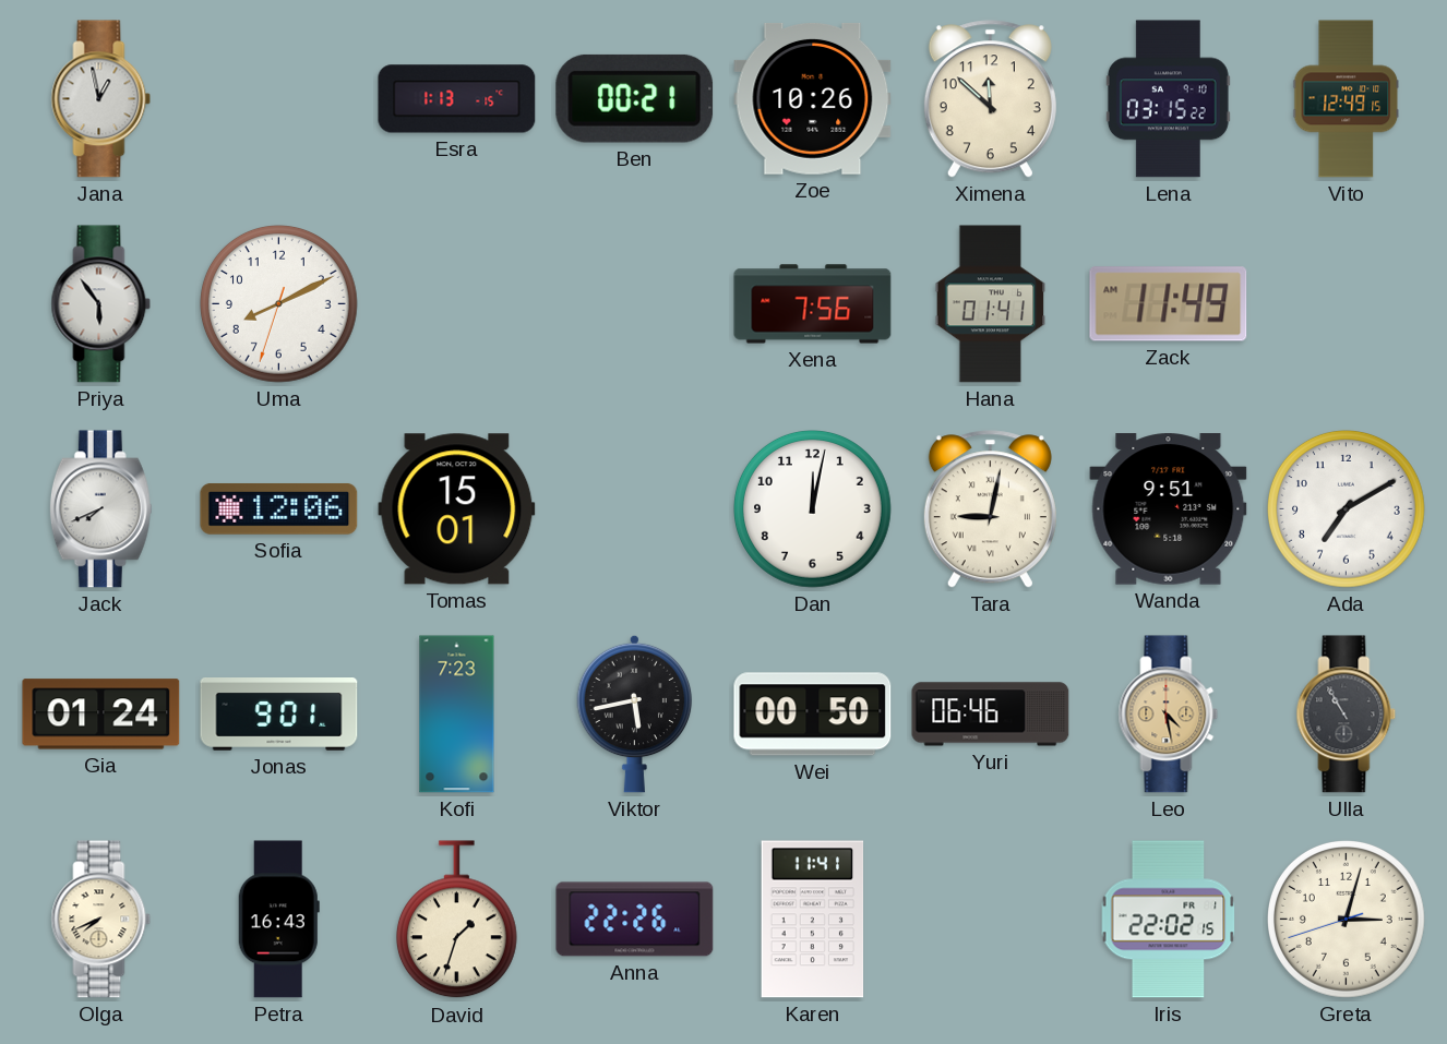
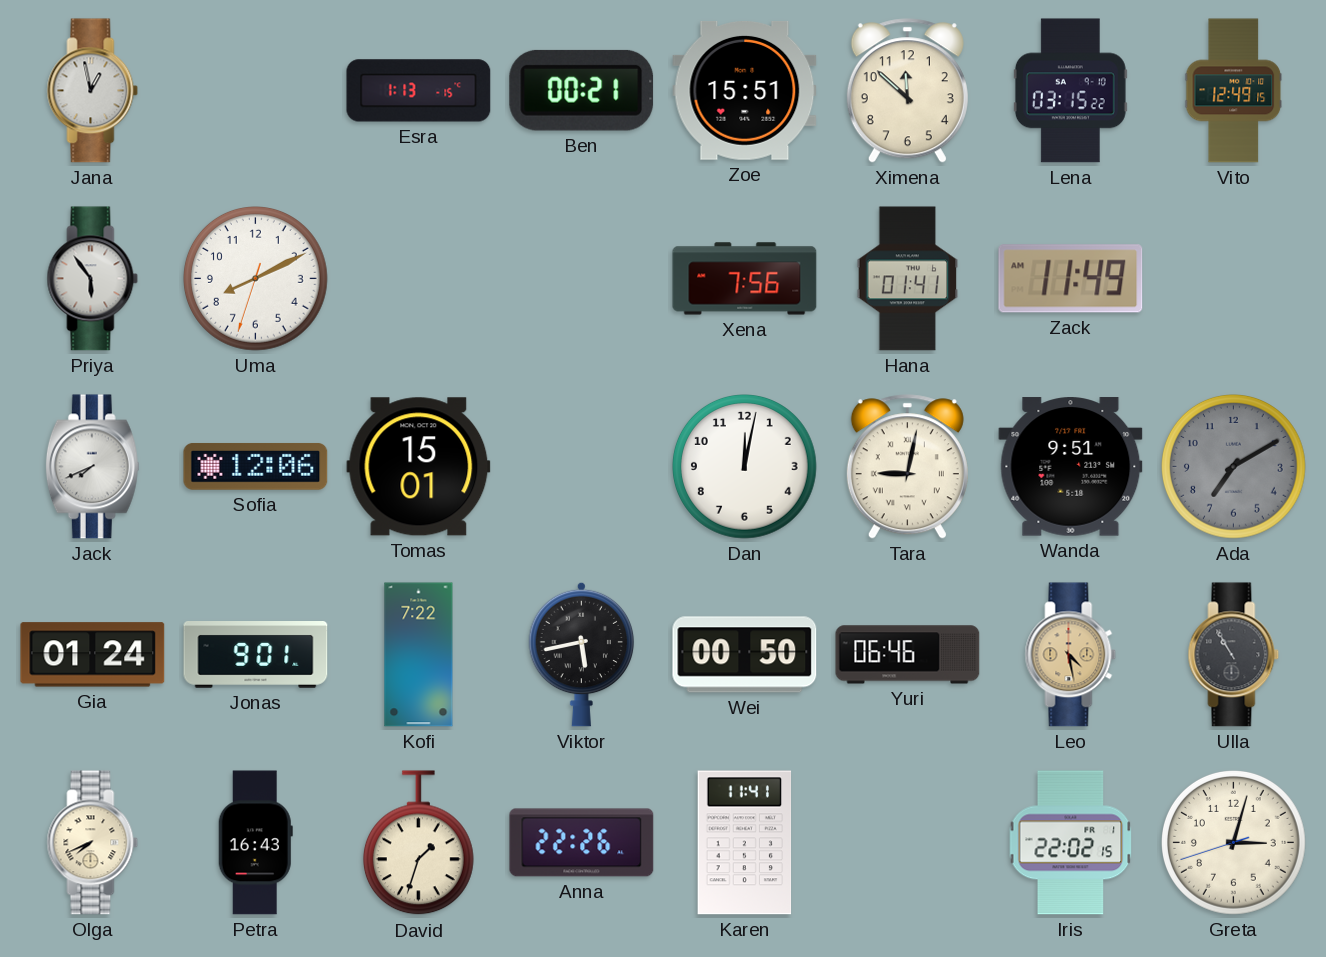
Zoe: 10:26 -> 15:51
Ada dial: white -> grey
Kofi: 7:23 -> 7:22
